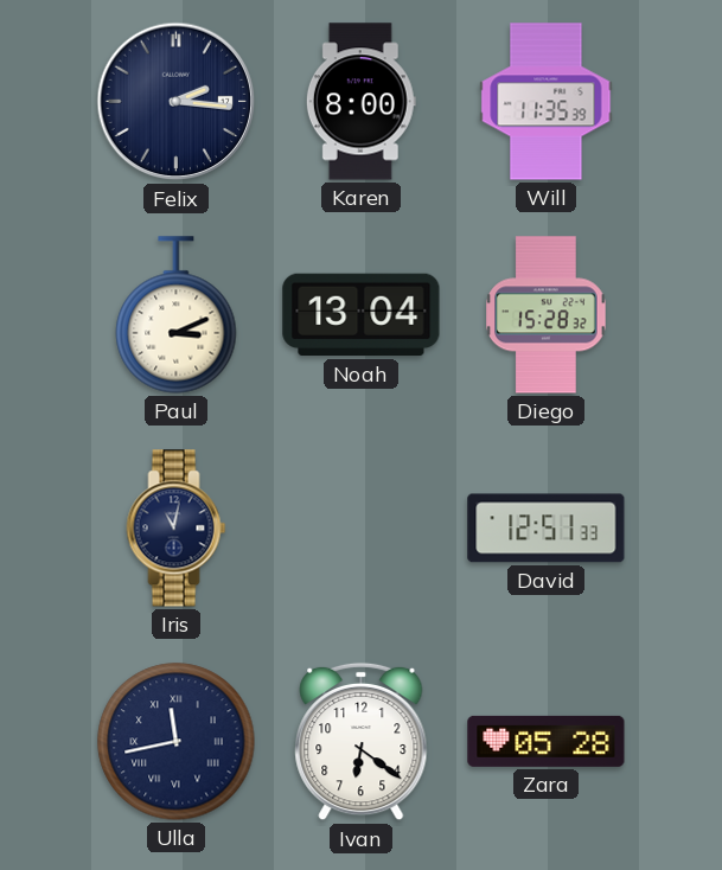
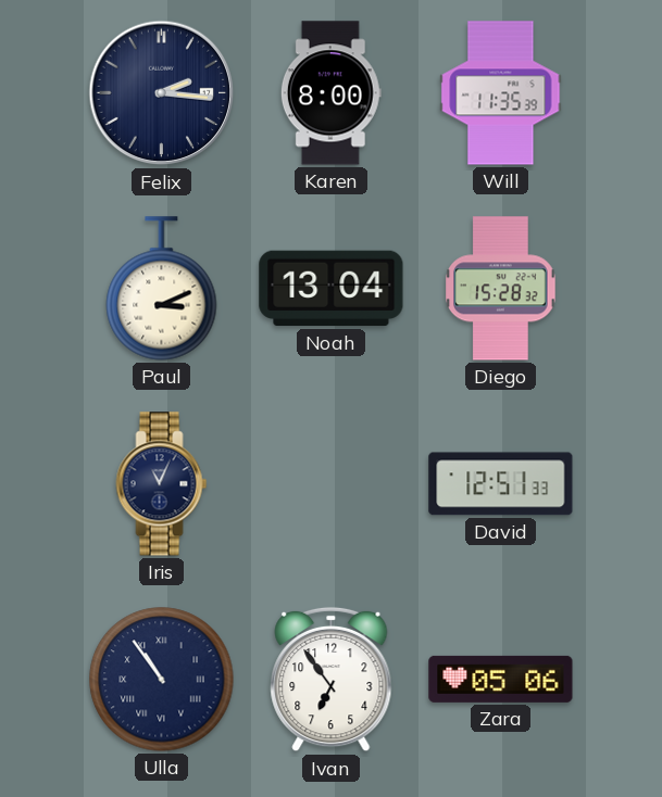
Iris: 11:02 -> 11:04
Ulla: 11:43 -> 10:54
Ivan: 6:21 -> 6:54
Zara: 05:28 -> 05:06
